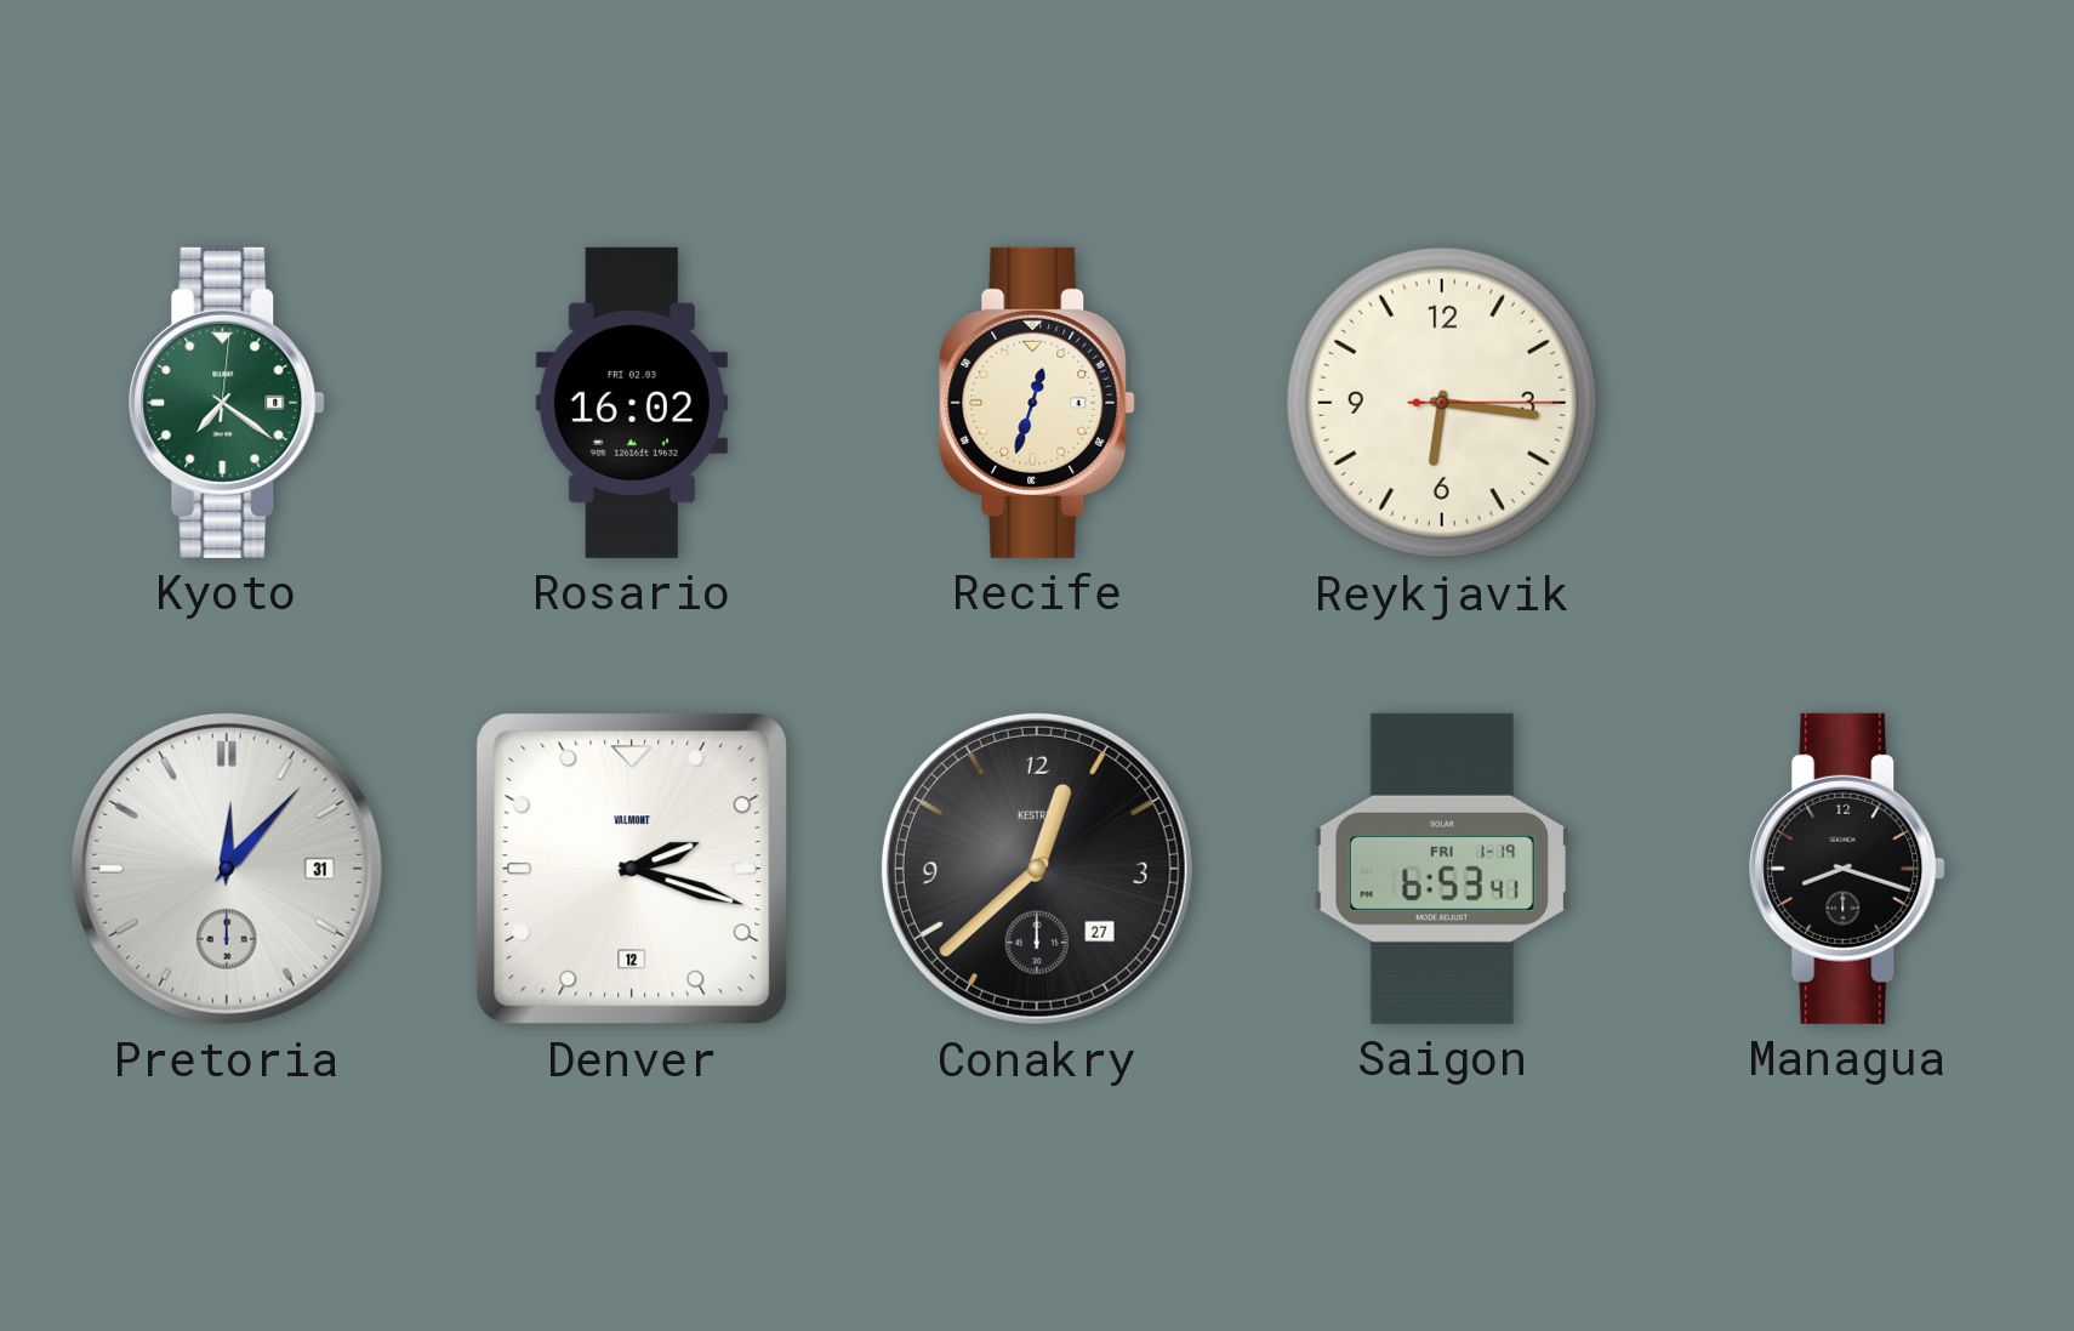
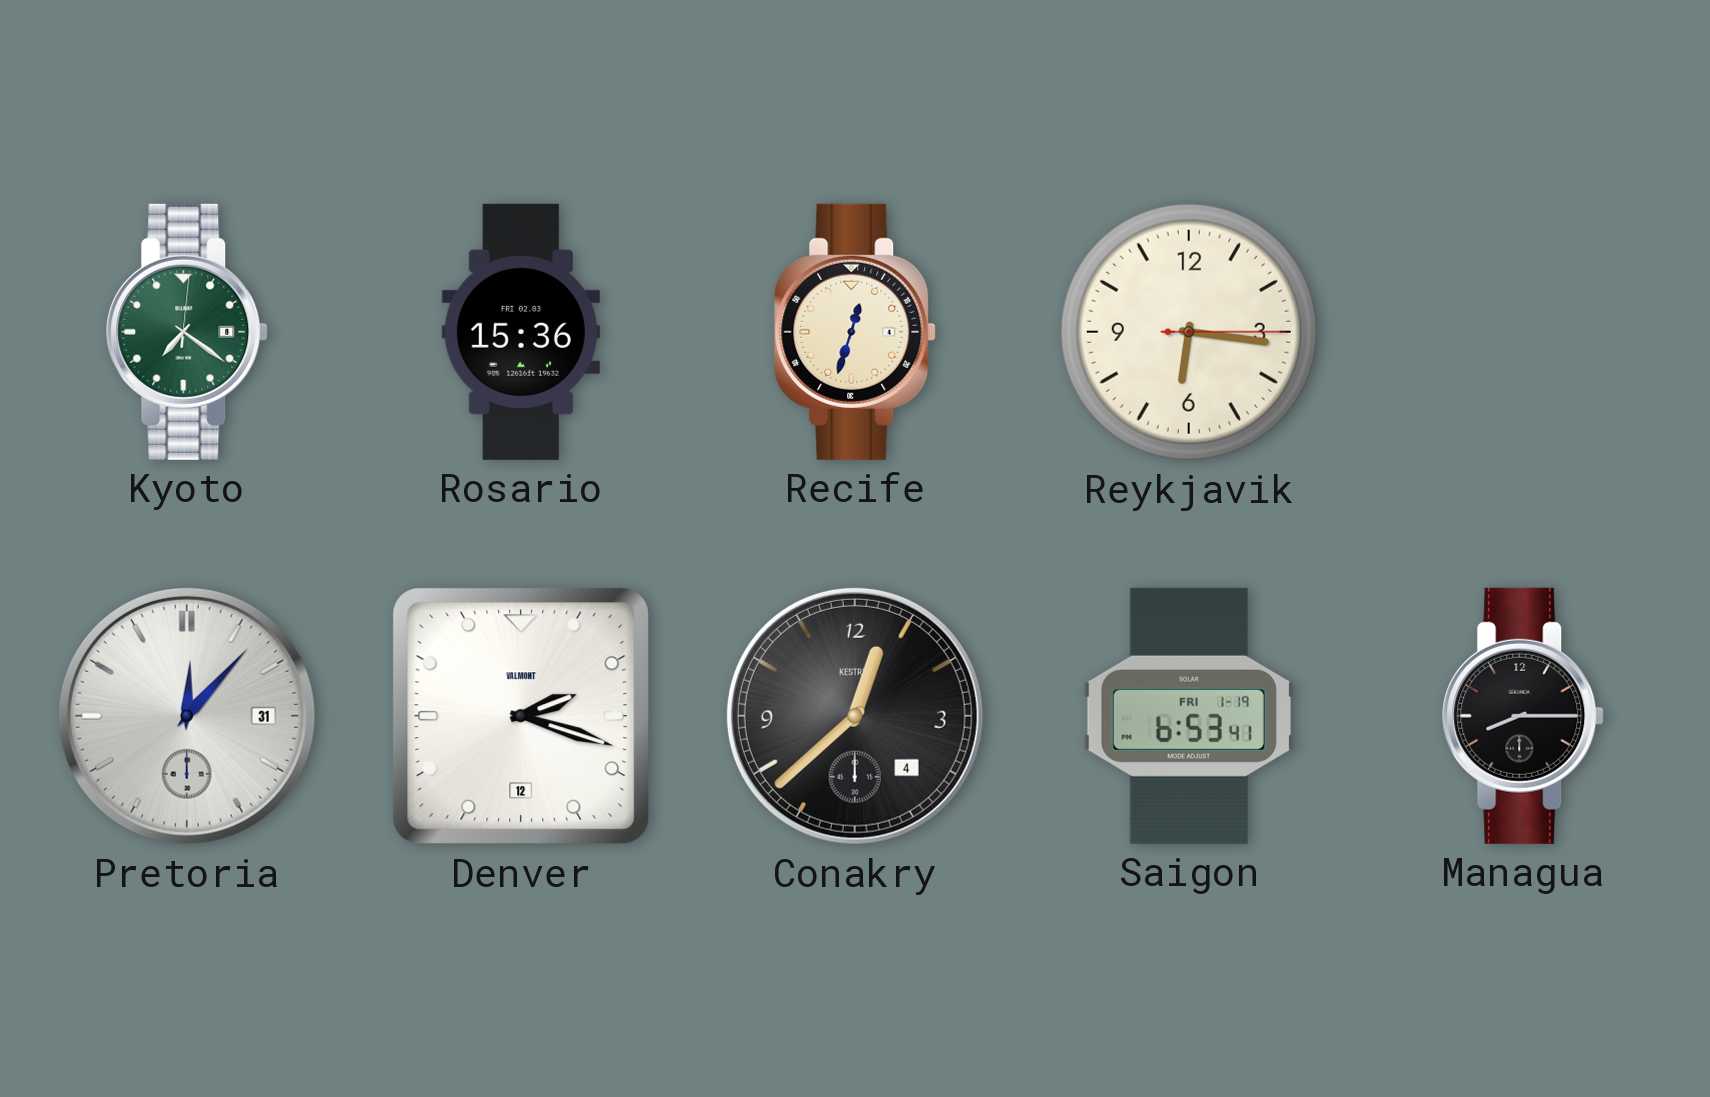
Rosario: 16:02 -> 15:36
Conakry date: 27 -> 4
Managua: 8:18 -> 8:15
